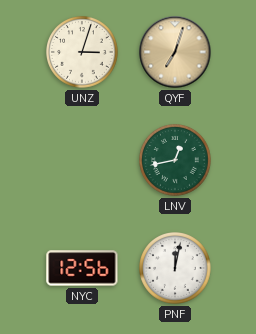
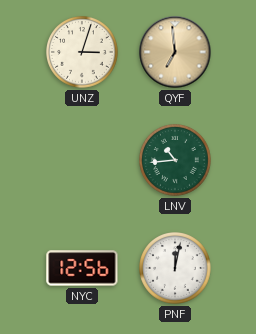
QYF: 7:03 -> 6:59
LNV: 12:43 -> 10:44
